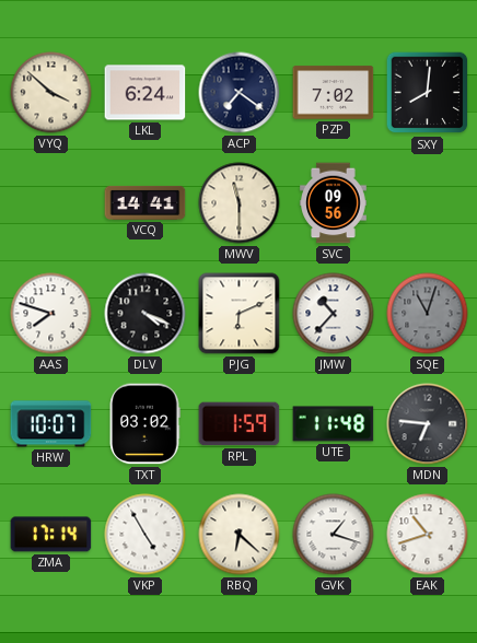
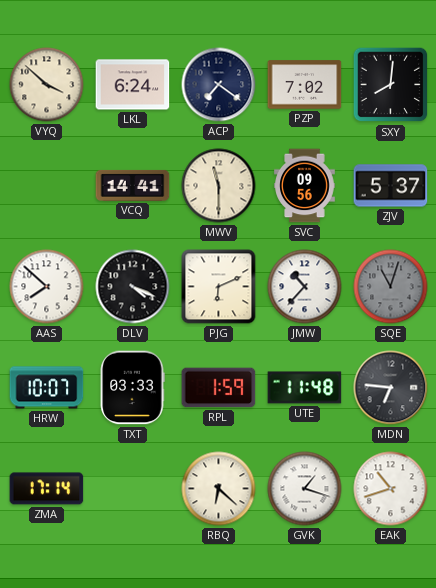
ZJV: none -> 5:37
AAS: 7:48 -> 7:52
TXT: 03:02 -> 03:33
VKP: 4:55 -> none
